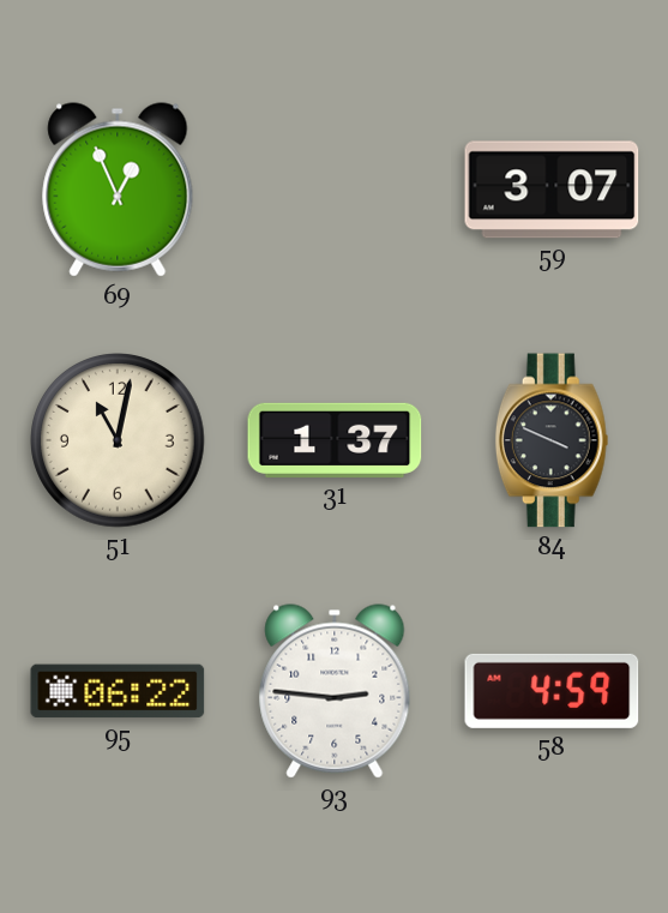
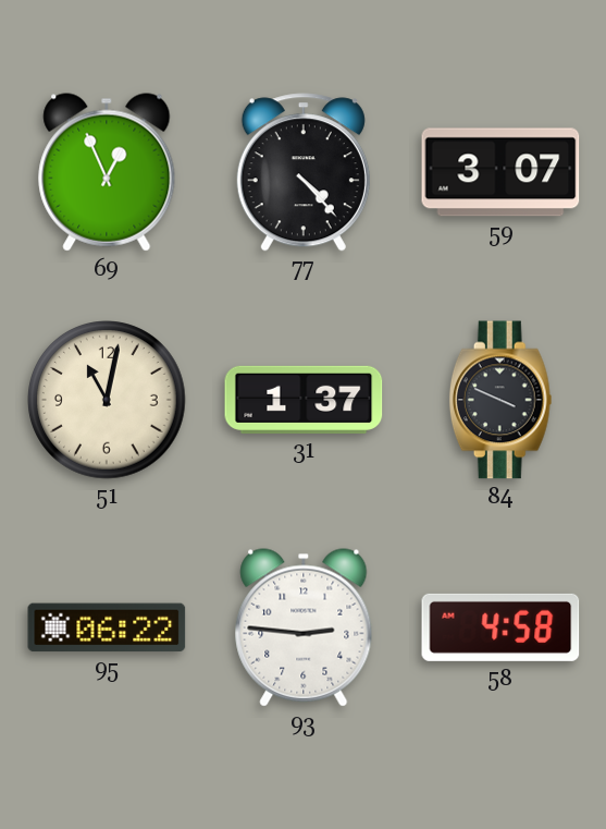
77: none -> 4:23
58: 4:59 -> 4:58
